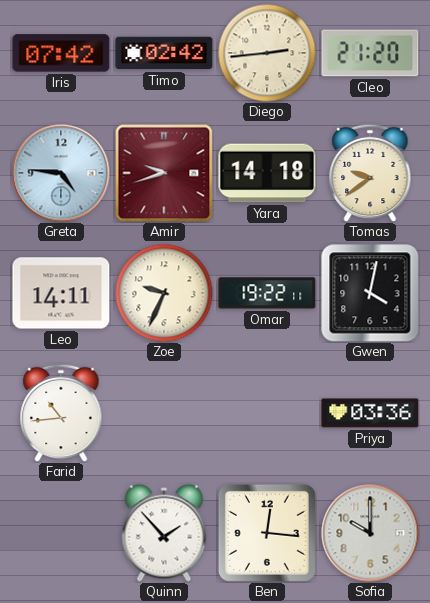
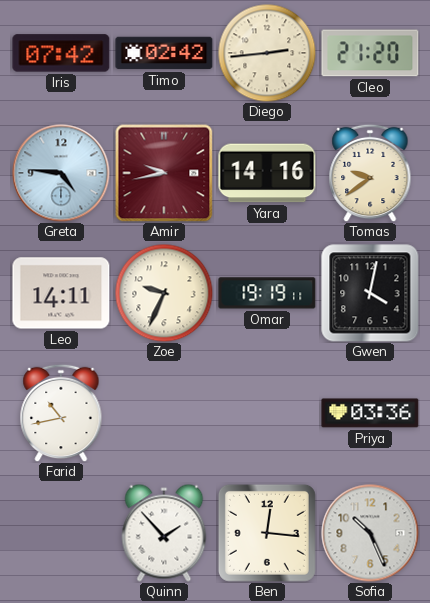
Amir: 9:42 -> 9:43
Yara: 14:18 -> 14:16
Omar: 19:22 -> 19:19
Farid: 10:44 -> 10:43
Sofia: 10:00 -> 10:26
